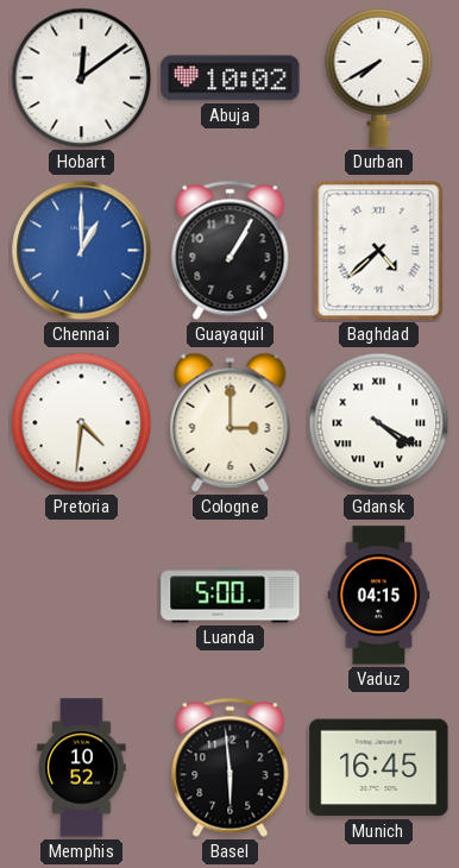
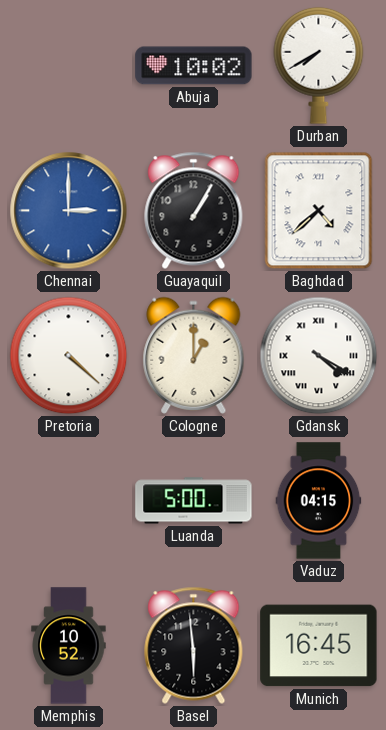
Hobart: 12:09 -> none
Chennai: 1:00 -> 3:00
Pretoria: 4:31 -> 4:22
Cologne: 3:00 -> 1:00
